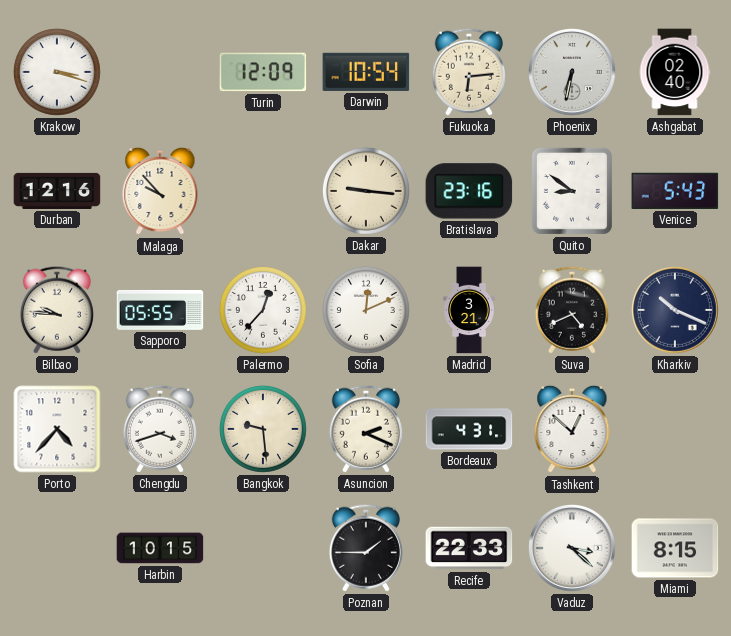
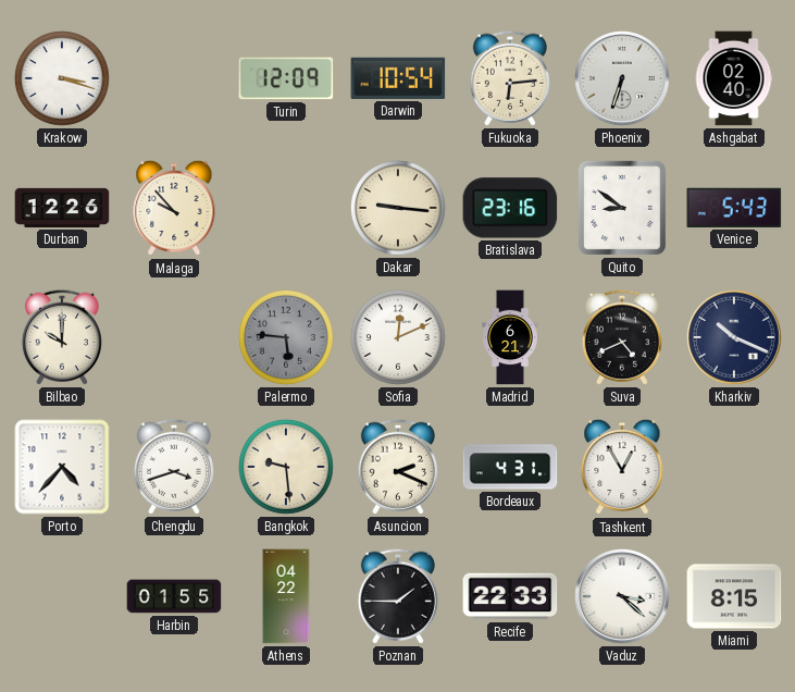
Phoenix: 6:32 -> 6:33
Durban: 12:16 -> 12:26
Bilbao: 9:46 -> 10:00
Sapporo: 05:55 -> none
Palermo: 12:37 -> 5:46
Palermo dial: white -> grey
Madrid: 3:21 -> 6:21
Tashkent: 12:52 -> 12:55
Harbin: 10:15 -> 01:55
Athens: none -> 04:22
